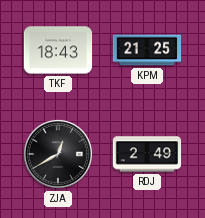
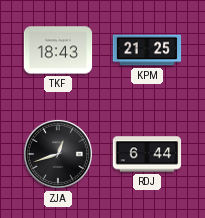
ZJA: 12:40 -> 12:42
RDJ: 2:49 -> 6:44
